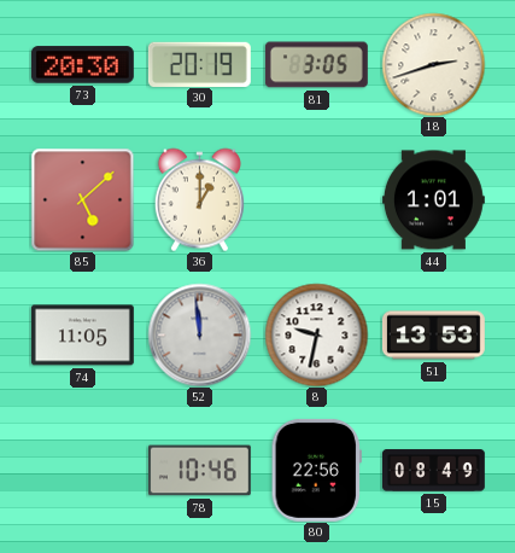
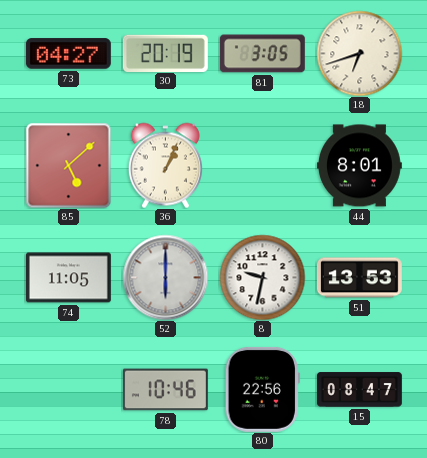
73: 20:30 -> 04:27
18: 2:42 -> 6:42
36: 1:00 -> 1:04
44: 1:01 -> 8:01
52: 11:59 -> 6:00
15: 08:49 -> 08:47
